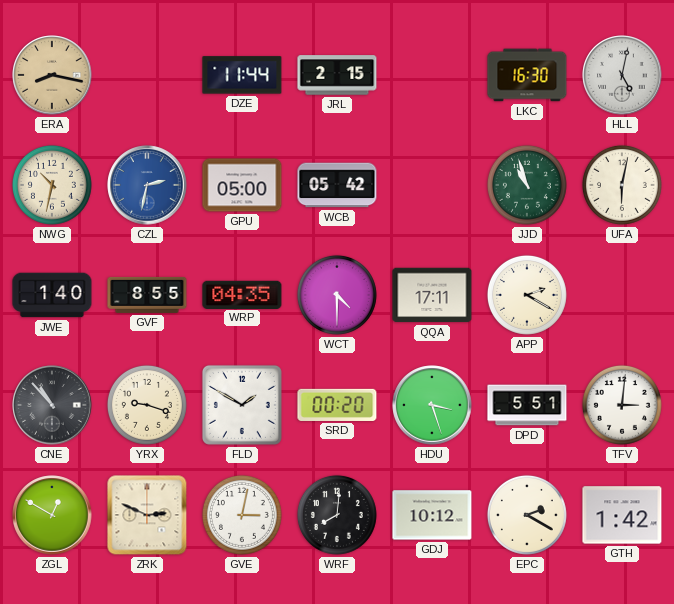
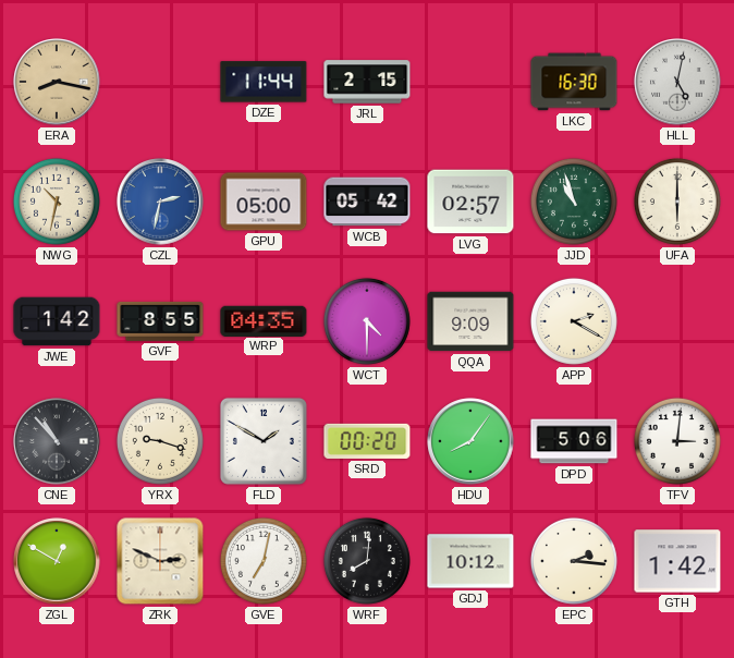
LVG: none -> 02:57
UFA: 6:02 -> 6:00
JWE: 1:40 -> 1:42
QQA: 17:11 -> 9:09
HDU: 3:27 -> 8:06
DPD: 5:51 -> 5:06
GVE: 3:02 -> 7:02
EPC: 2:20 -> 2:16
